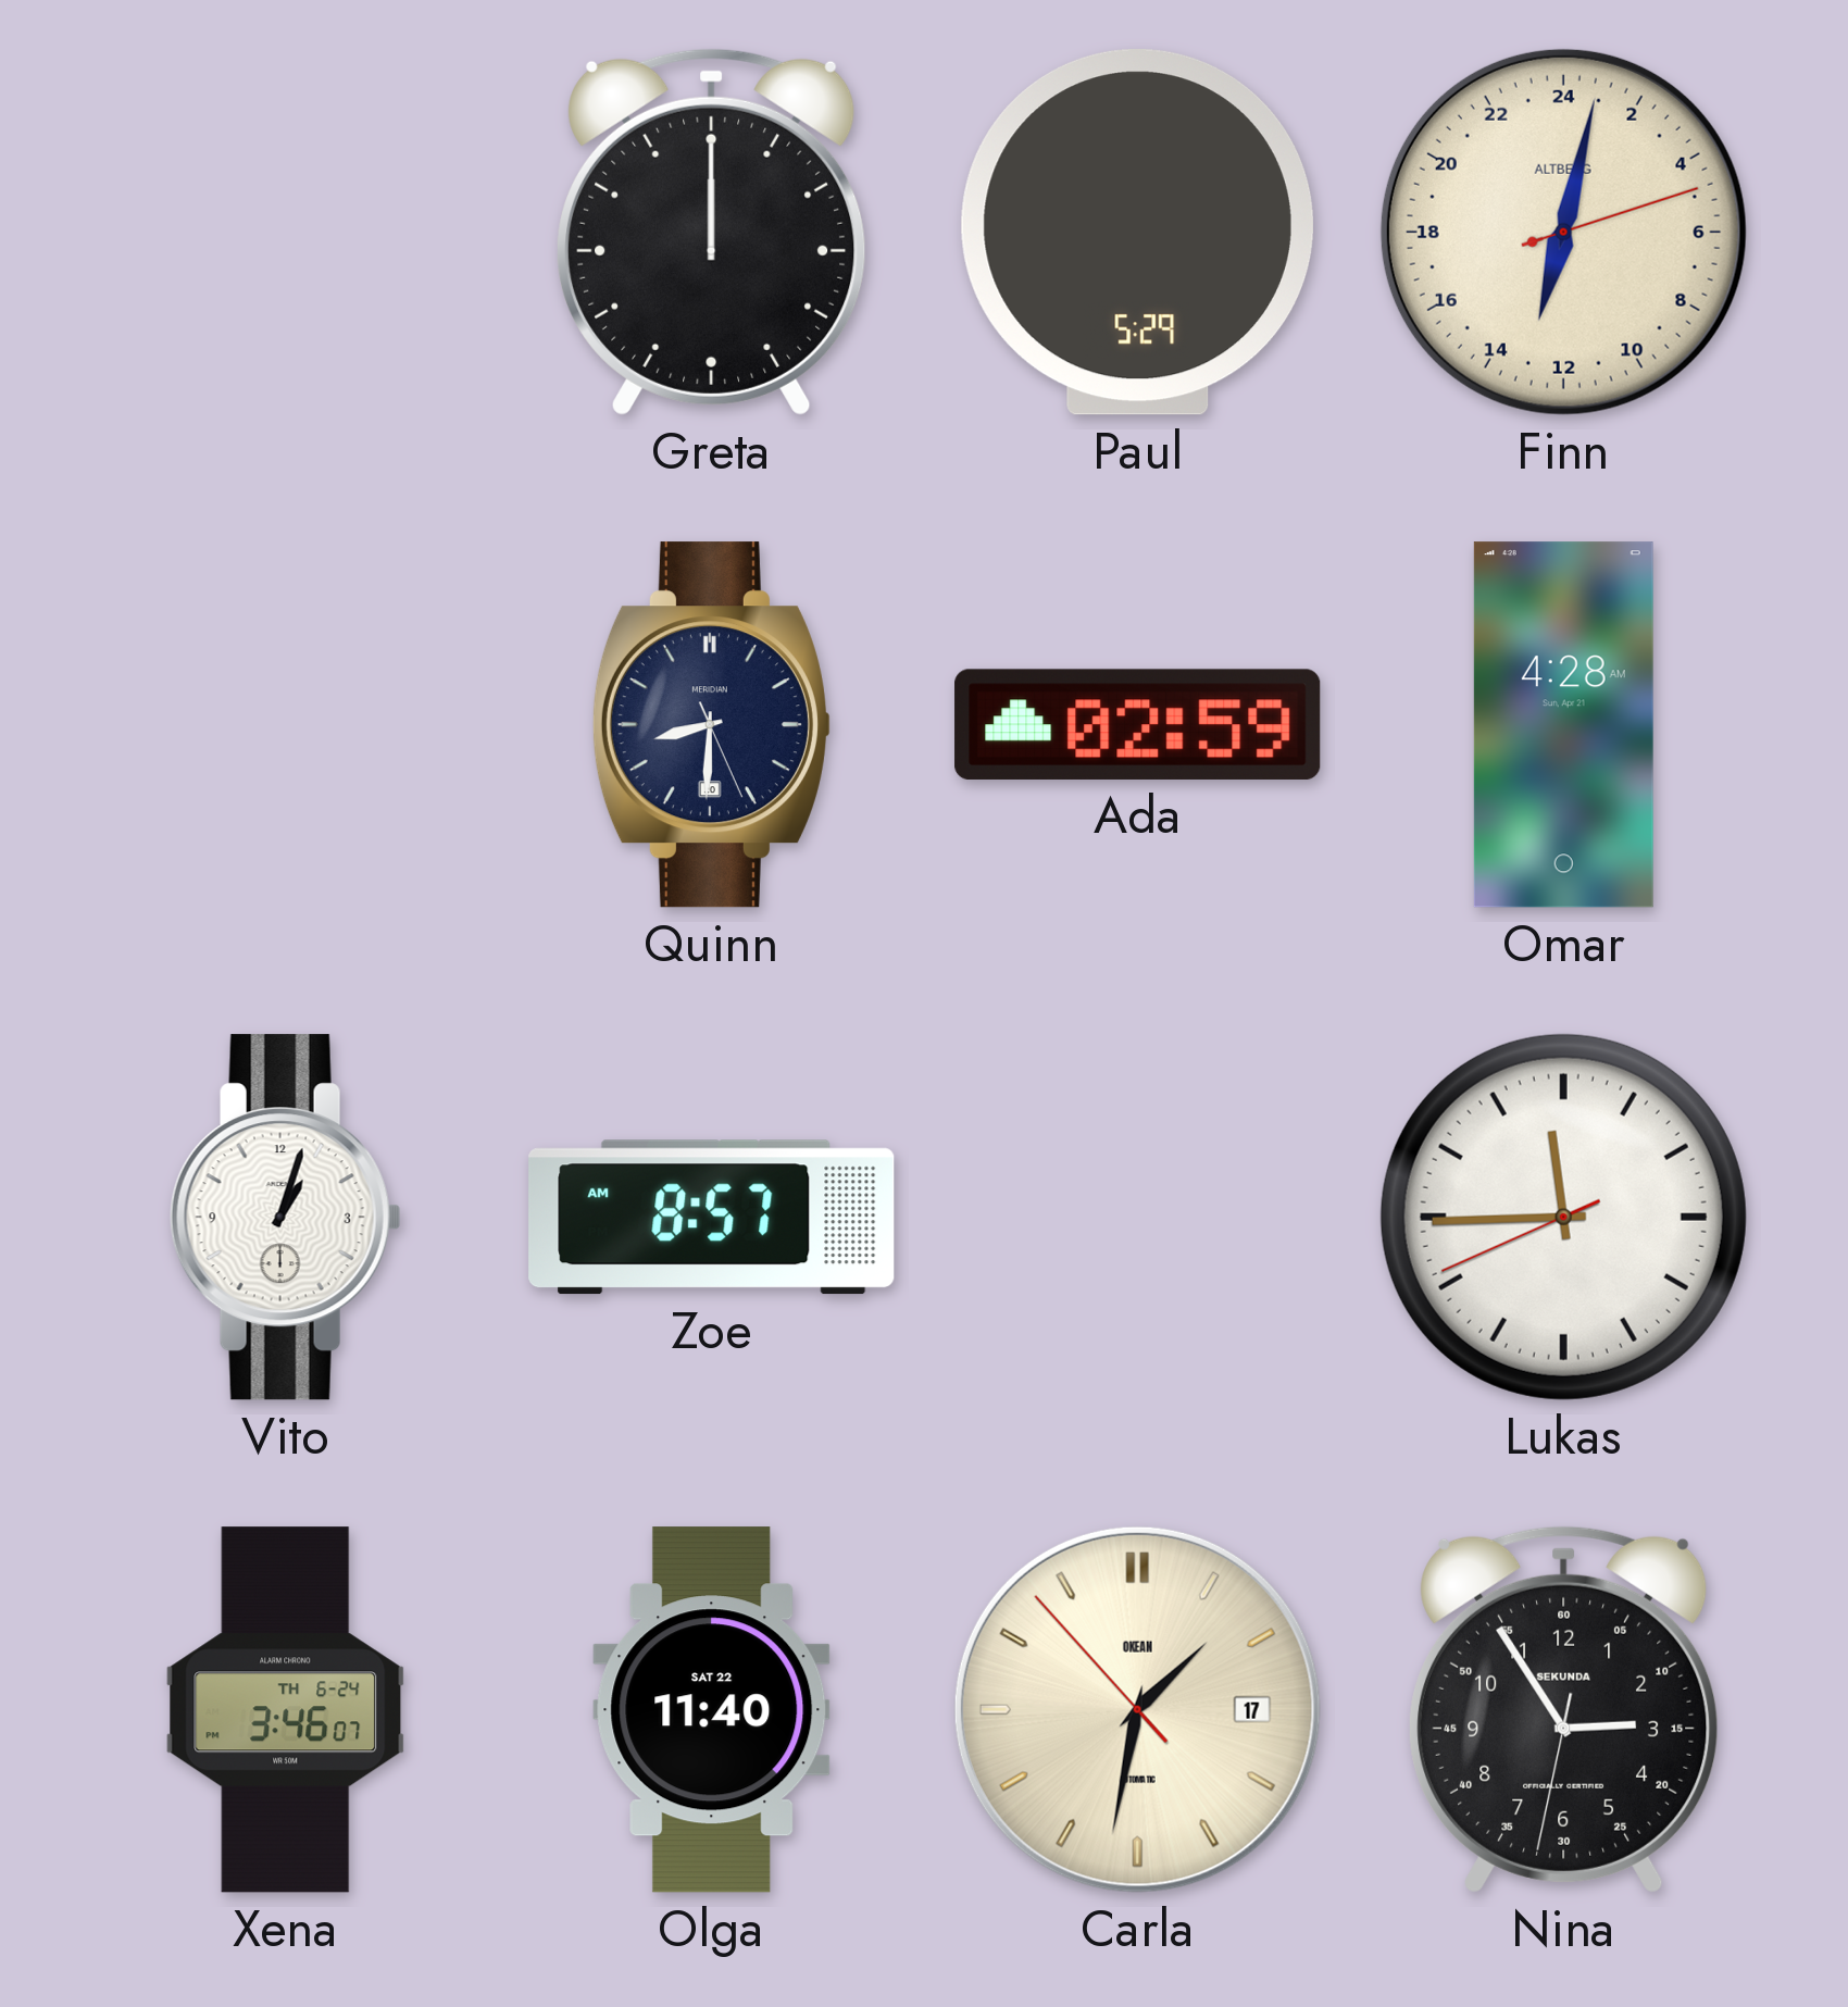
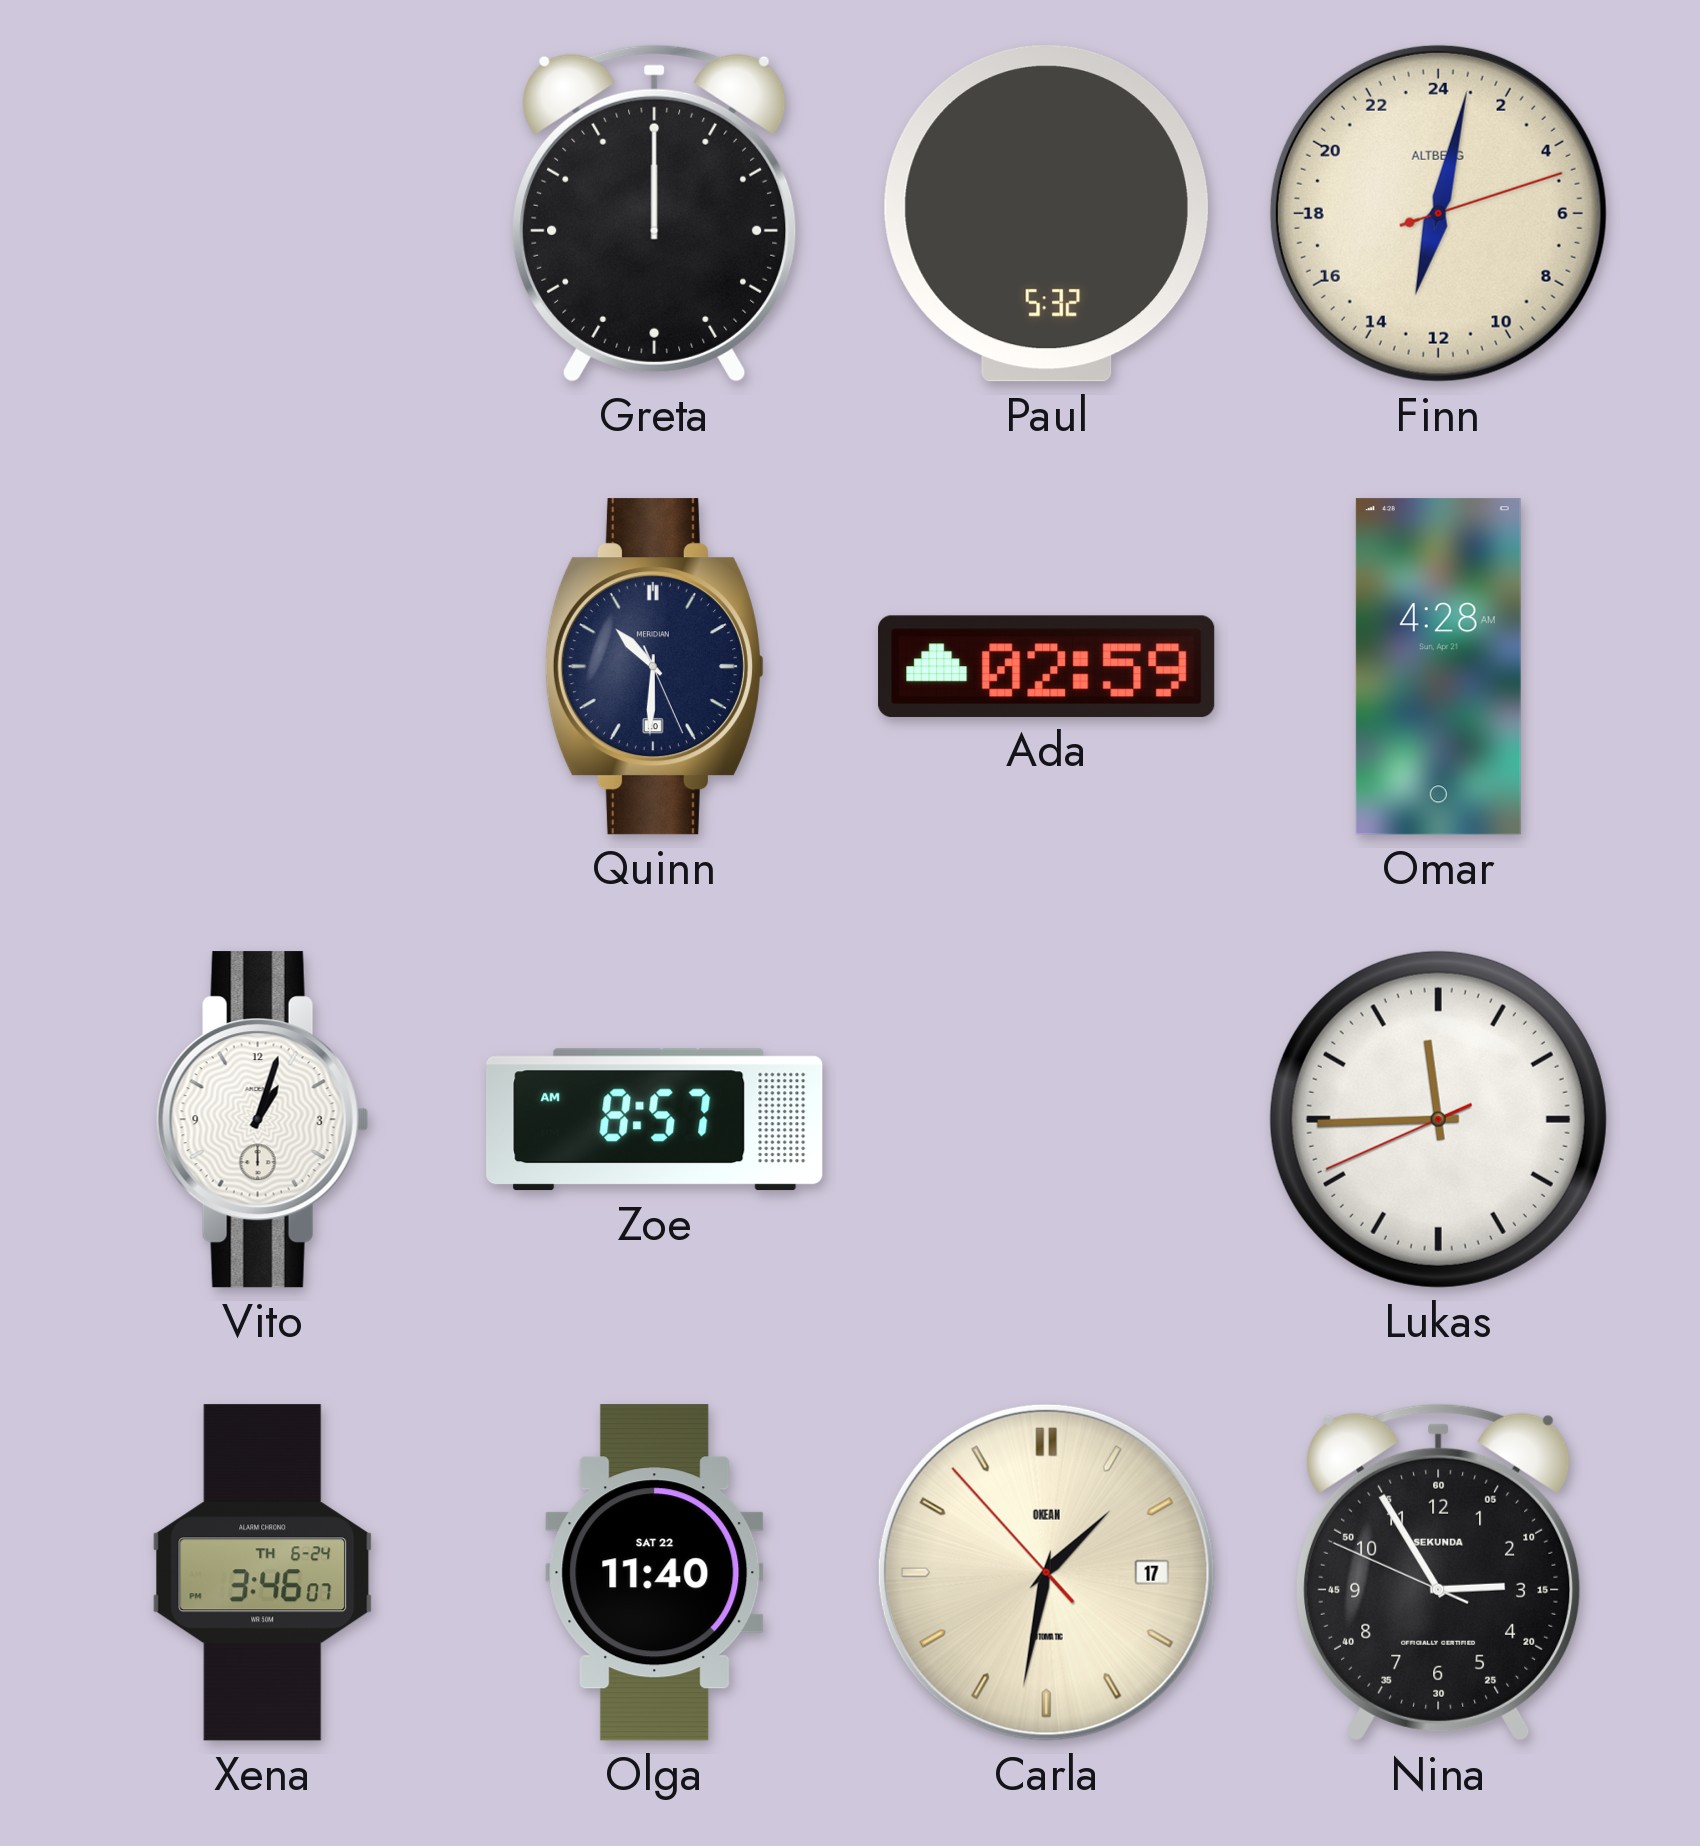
Paul: 5:29 -> 5:32
Quinn: 8:30 -> 10:30
Nina: 2:54:32 -> 2:54:49
